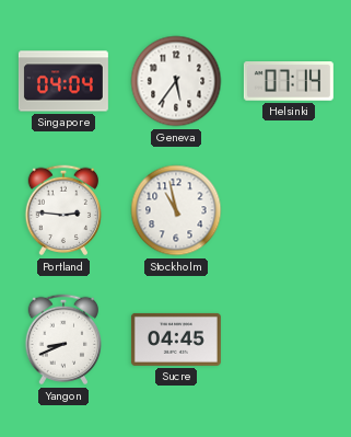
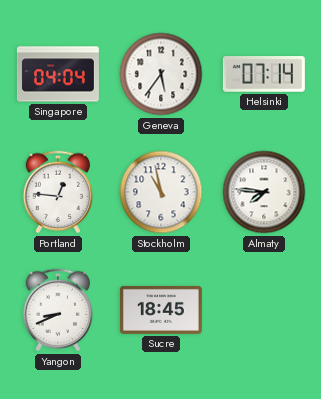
Portland: 2:46 -> 12:46
Almaty: none -> 7:46
Sucre: 04:45 -> 18:45
